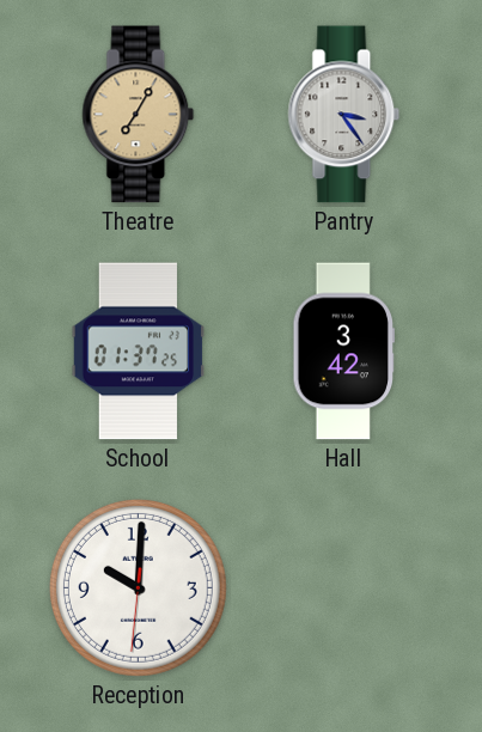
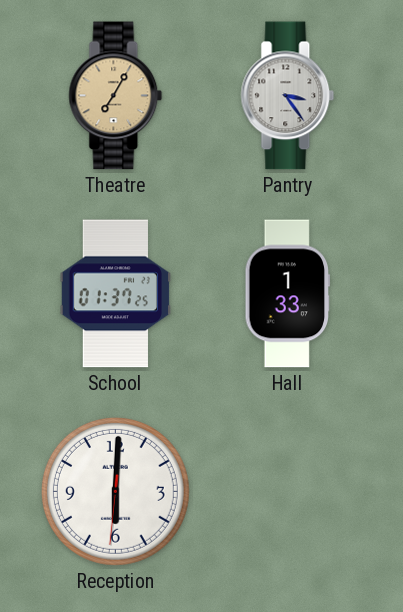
Hall: 3:42 -> 1:33
Reception: 10:00 -> 6:00
